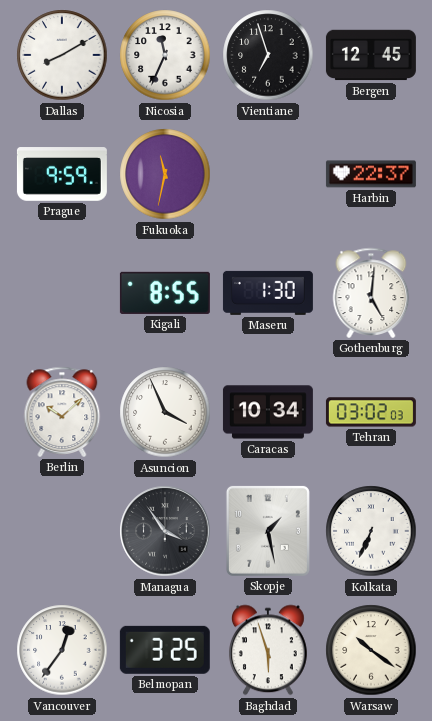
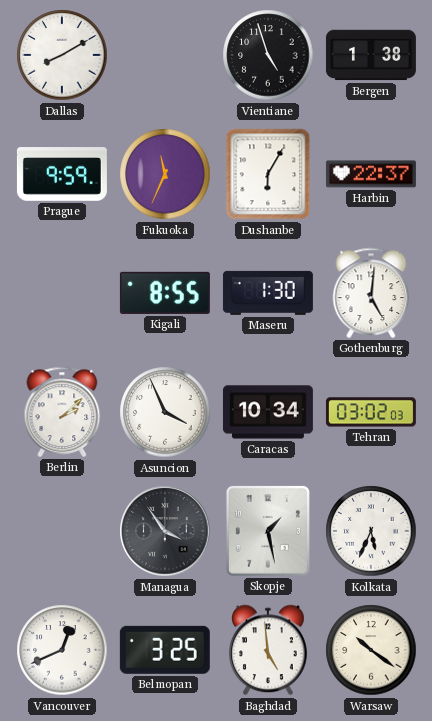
Nicosia: 11:34 -> none
Vientiane: 6:57 -> 4:57
Bergen: 12:45 -> 1:38
Fukuoka: 11:32 -> 11:34
Dushanbe: none -> 6:05
Berlin: 10:08 -> 2:08
Kolkata: 6:34 -> 5:34
Vancouver: 12:36 -> 12:41
Baghdad: 5:57 -> 4:59
